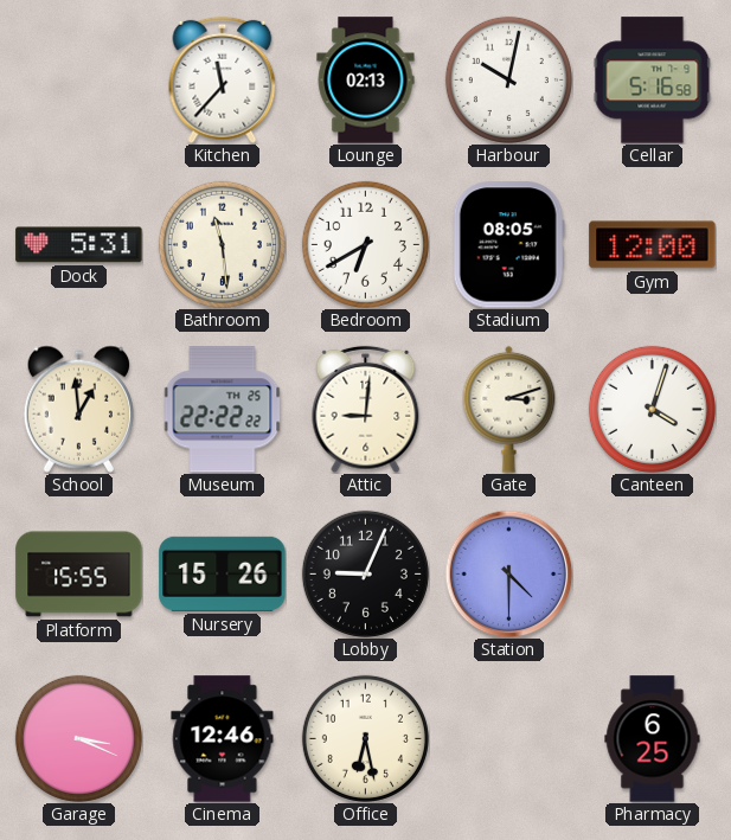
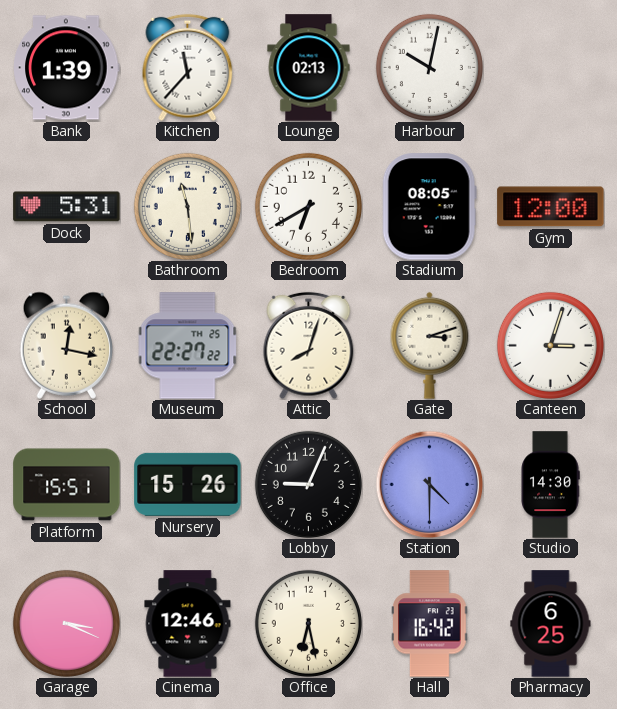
Bank: none -> 1:39
Cellar: 5:16 -> none
School: 12:59 -> 12:17
Museum: 22:22 -> 22:27
Attic: 9:01 -> 8:03
Canteen: 4:03 -> 3:03
Platform: 15:55 -> 15:51
Studio: none -> 14:30
Hall: none -> 16:42
